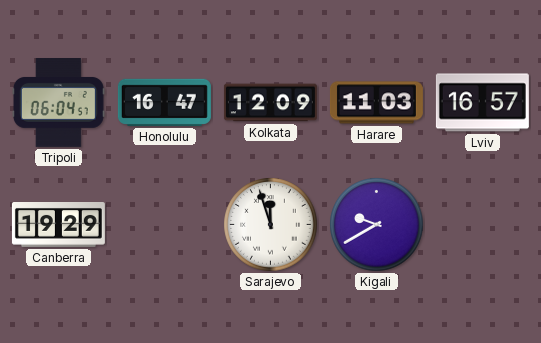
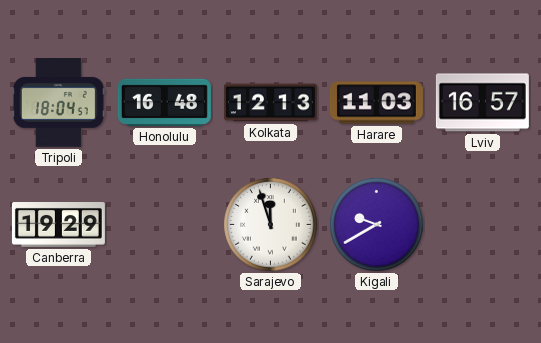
Tripoli: 06:04 -> 18:04
Honolulu: 16:47 -> 16:48
Kolkata: 12:09 -> 12:13
